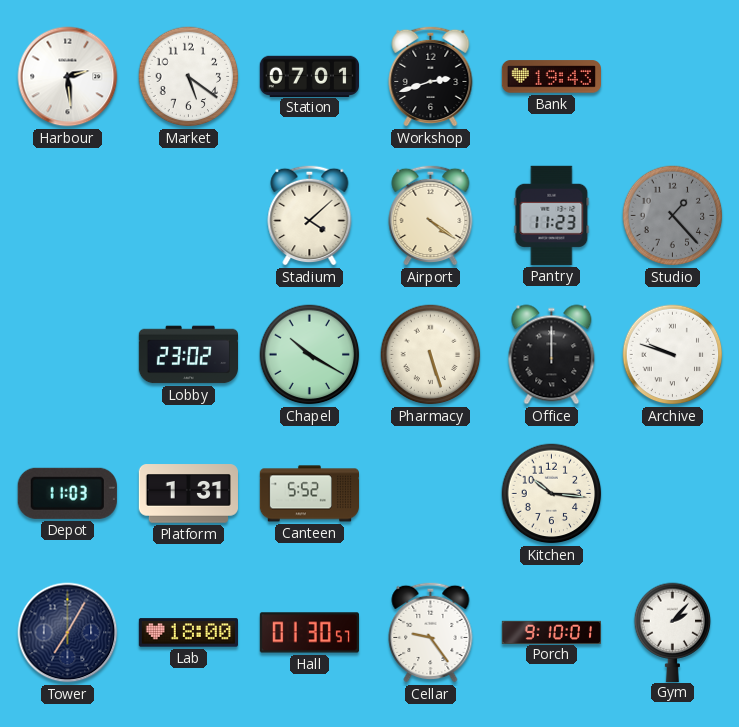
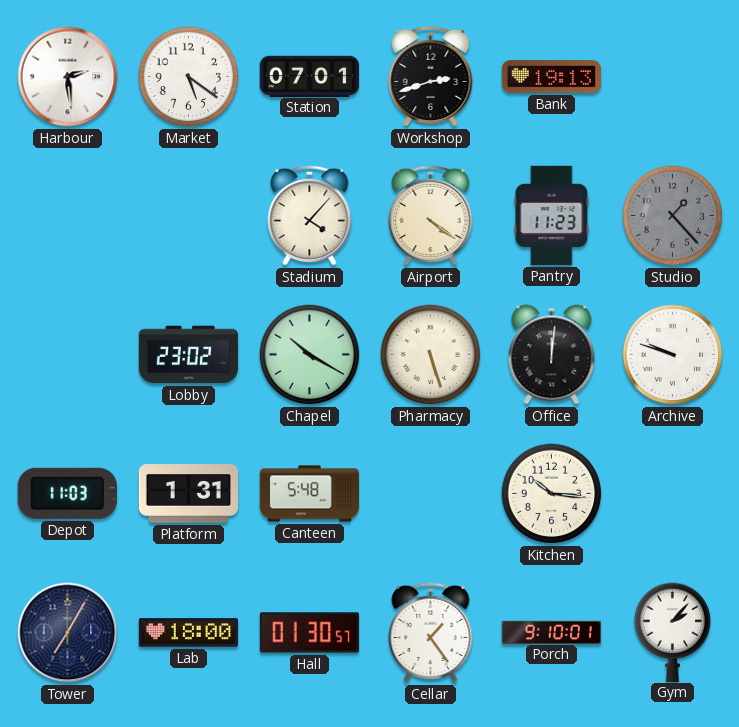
Bank: 19:43 -> 19:13
Stadium: 4:08 -> 4:07
Office: 12:00 -> 12:01
Canteen: 5:52 -> 5:48
Cellar: 9:24 -> 1:24
